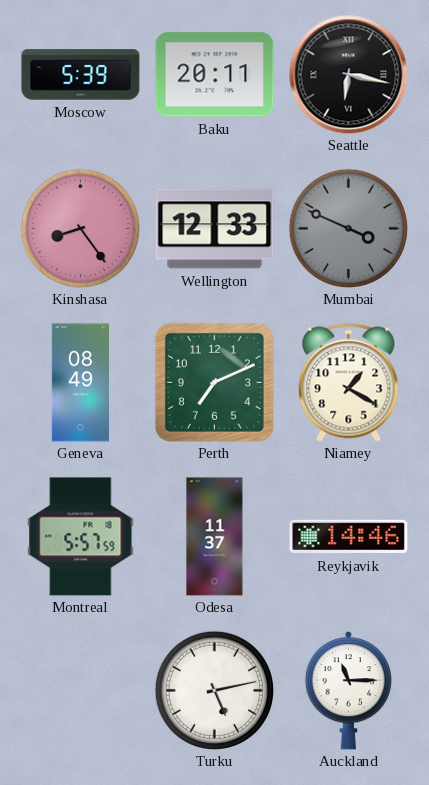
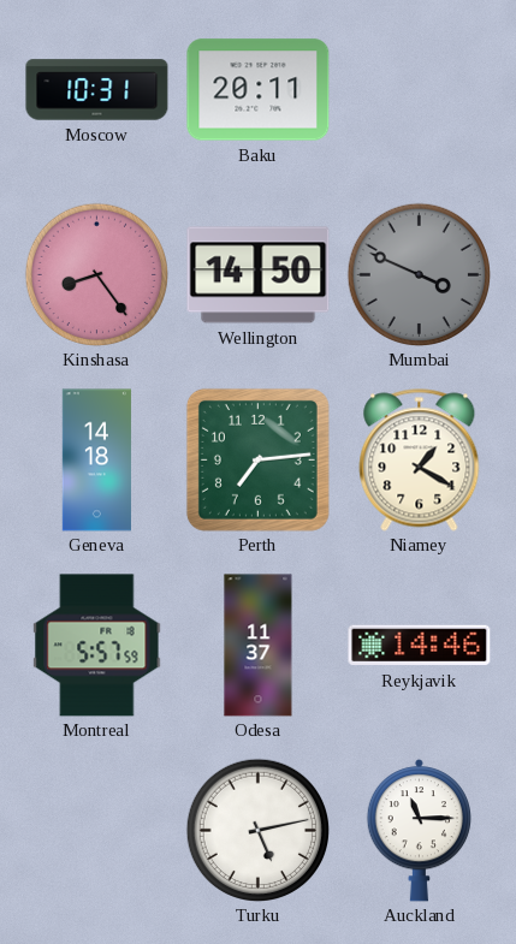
Moscow: 5:39 -> 10:31
Seattle: 6:17 -> none
Wellington: 12:33 -> 14:50
Geneva: 08:49 -> 14:18
Perth: 7:11 -> 7:14
